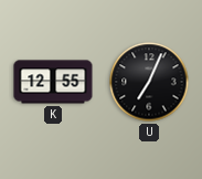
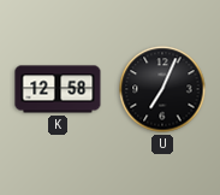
K: 12:55 -> 12:58
